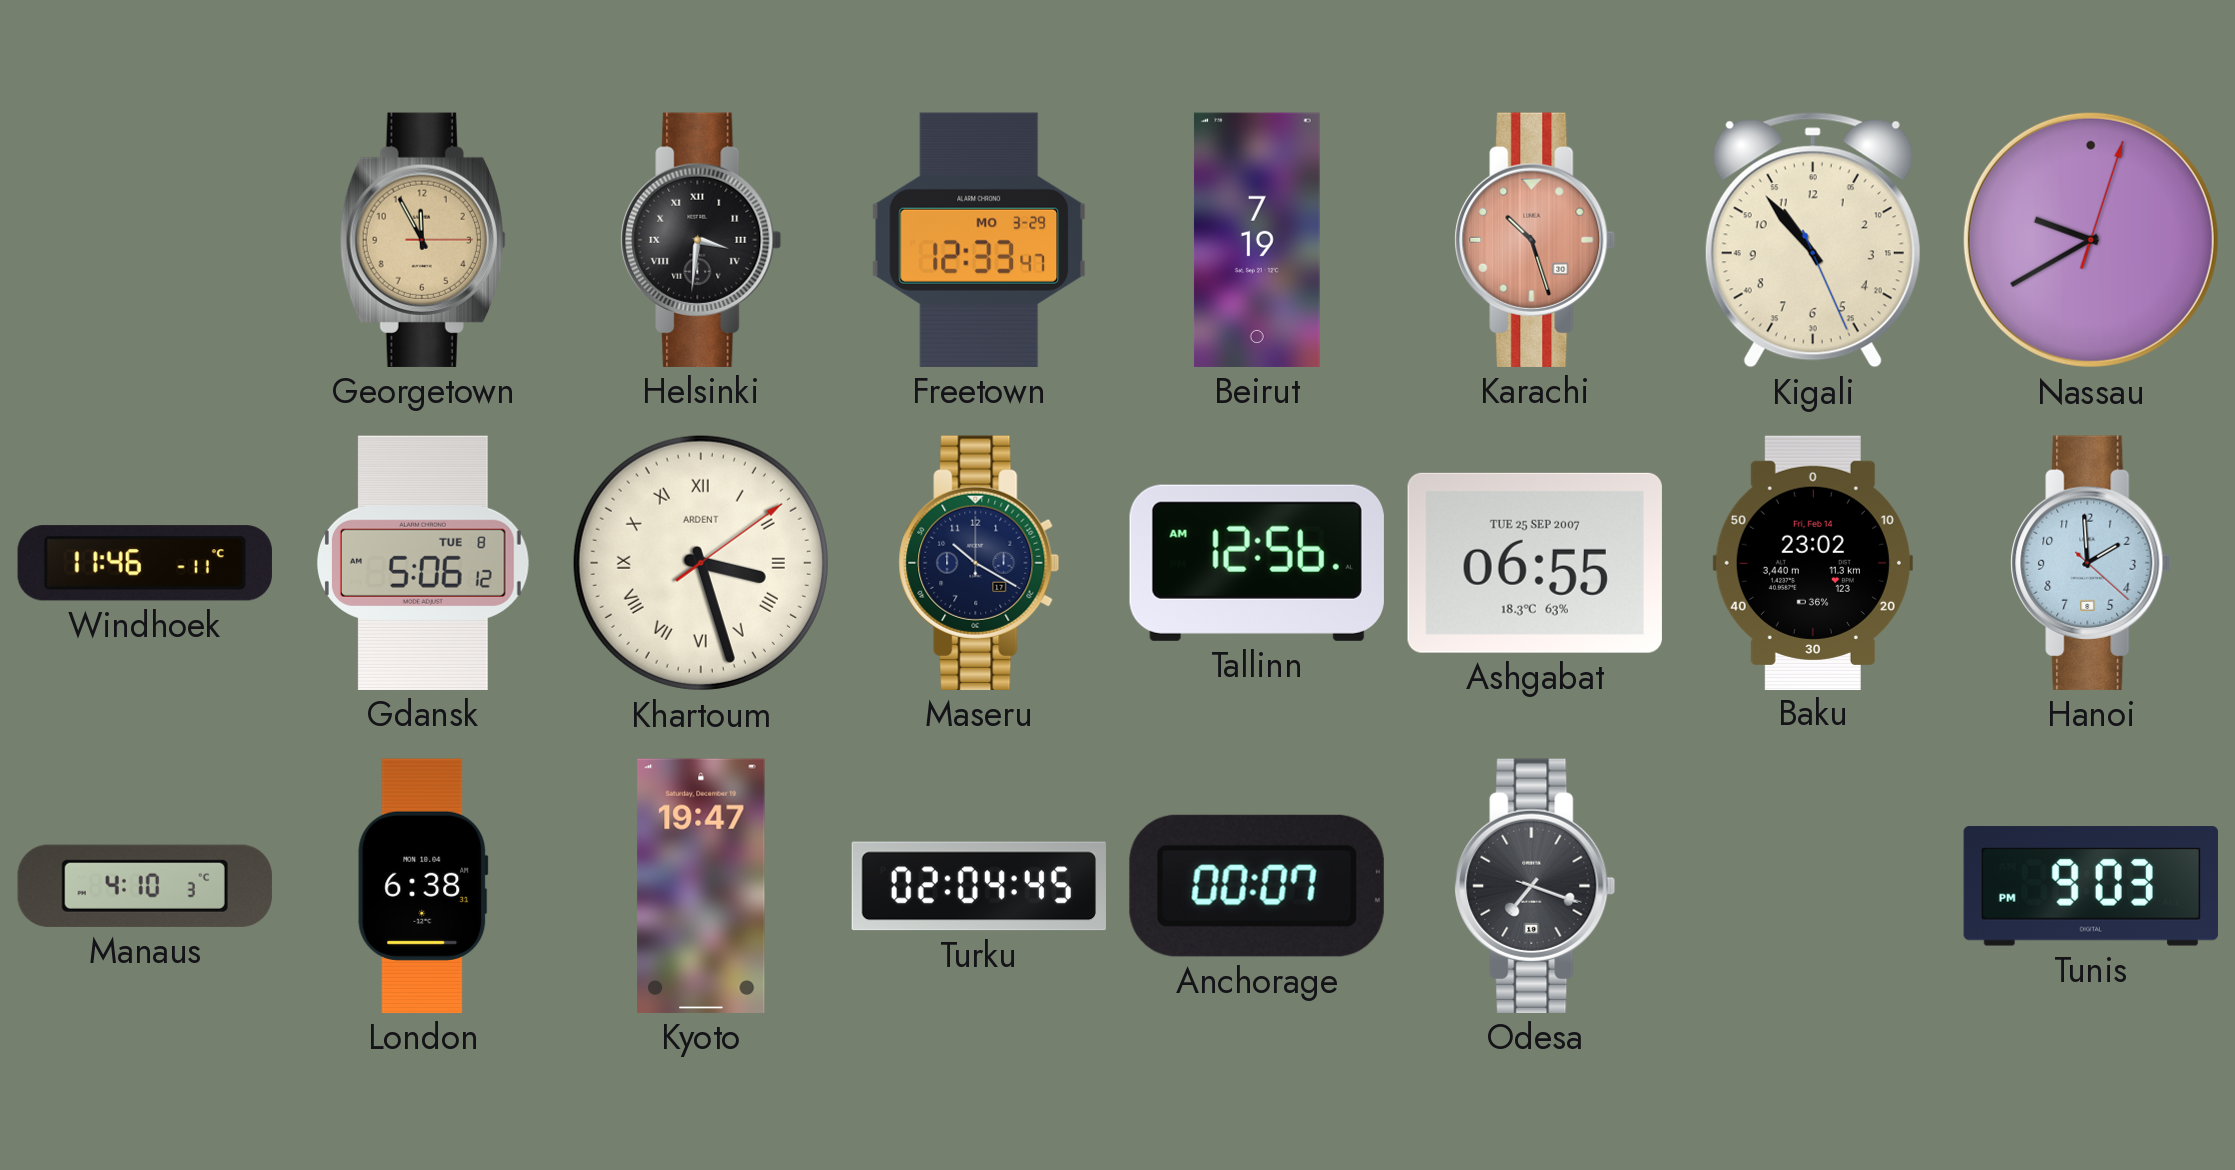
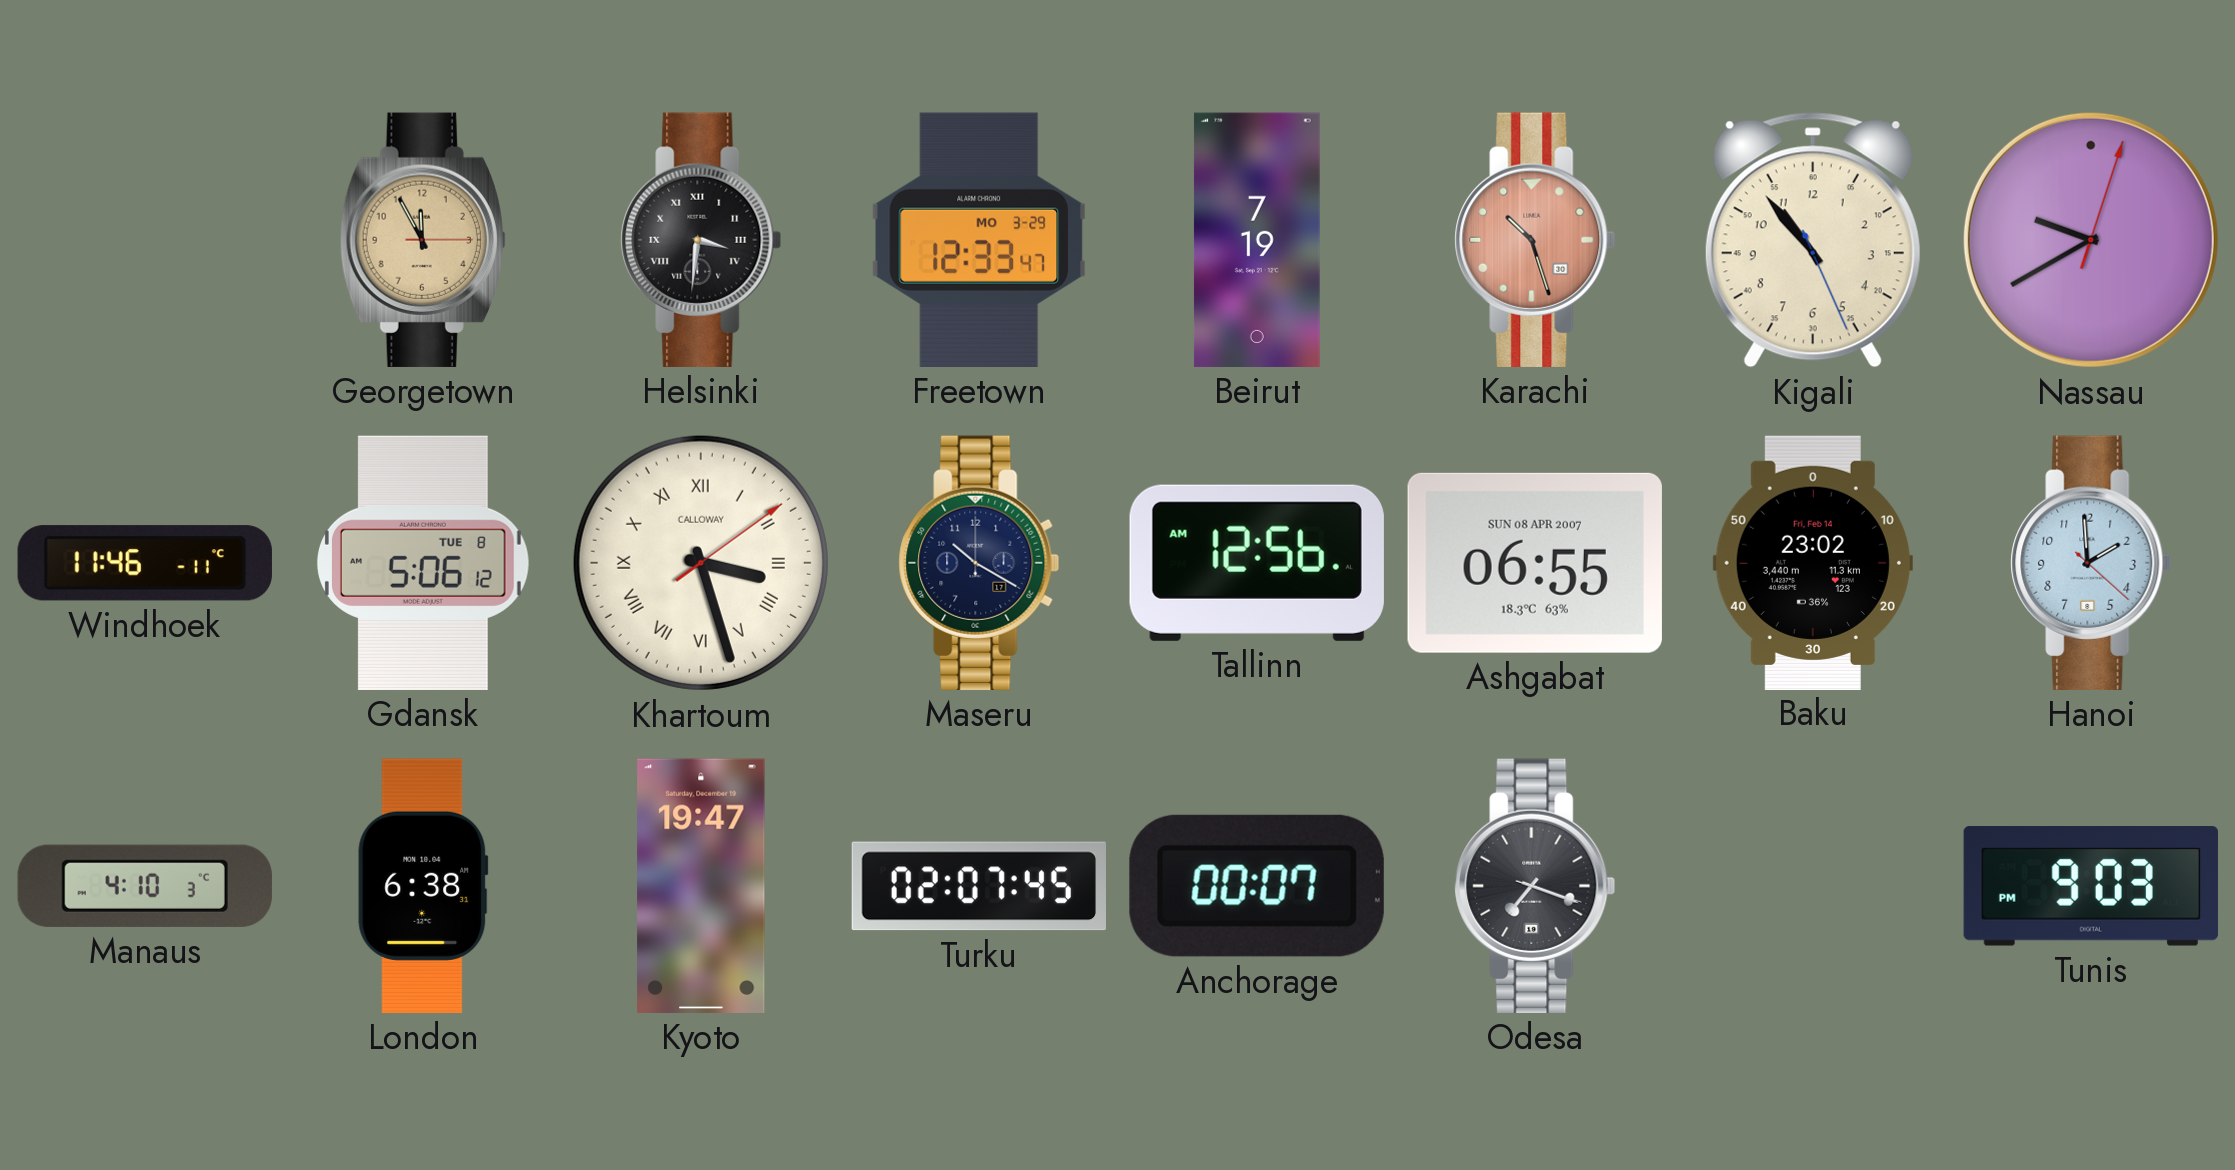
Khartoum brand: ARDENT -> CALLOWAY
Ashgabat date: TUE 25 SEP 2007 -> SUN 08 APR 2007
Turku: 02:04 -> 02:07
